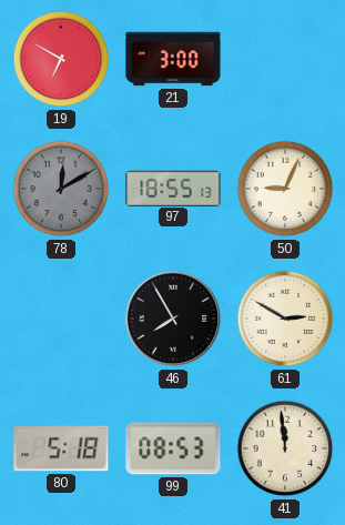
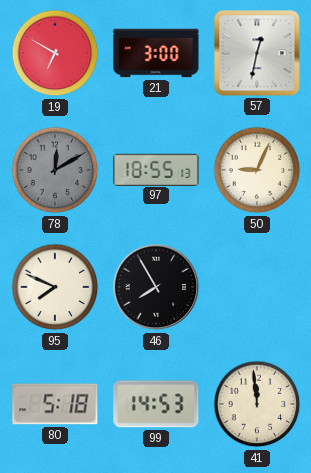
57: none -> 12:32
95: none -> 7:49
61: 2:50 -> none
99: 08:53 -> 14:53
